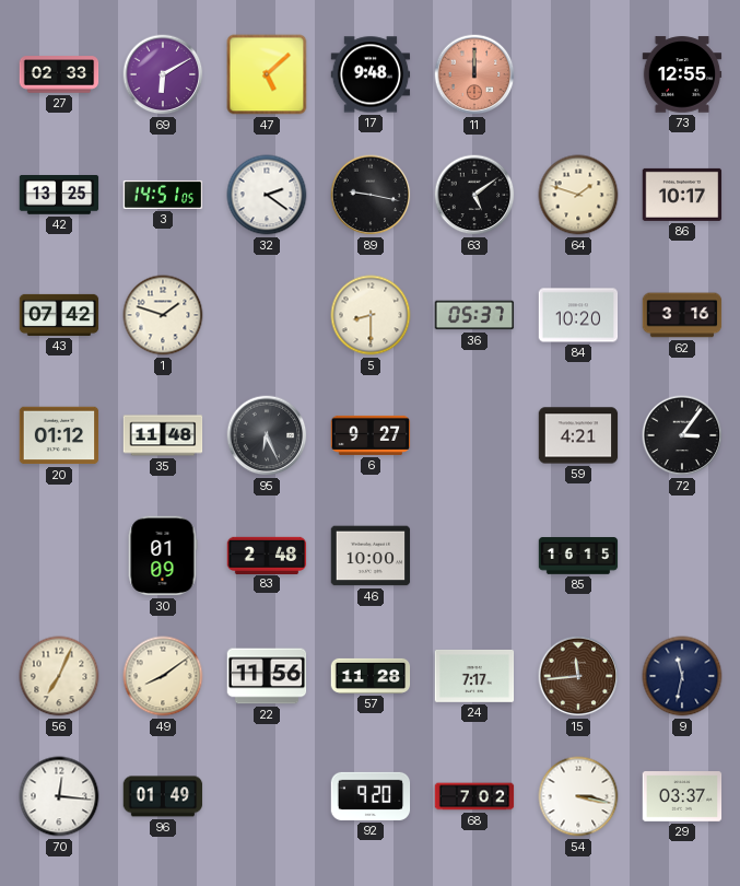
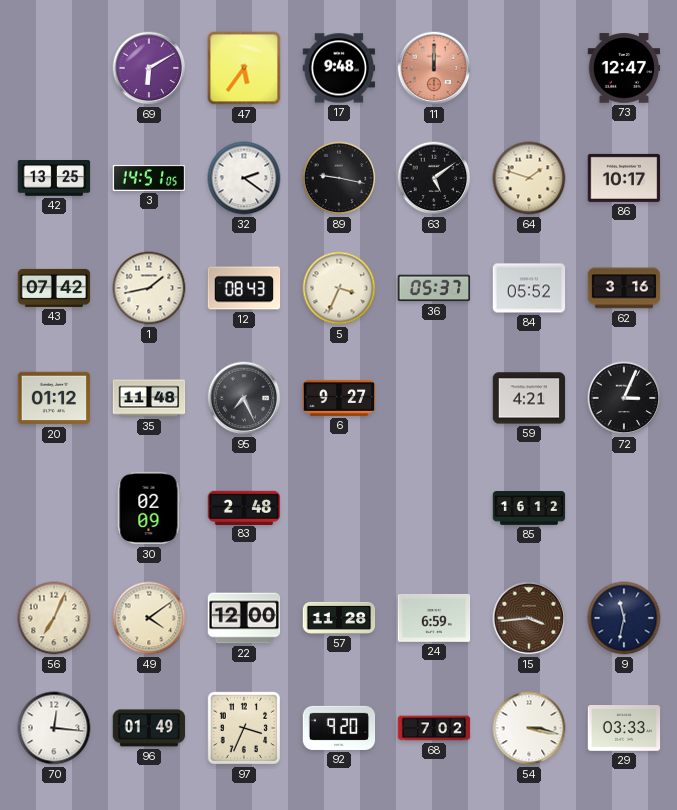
27: 02:33 -> none
47: 5:08 -> 5:36
73: 12:55 -> 12:47
1: 1:48 -> 1:43
12: none -> 08:43
5: 8:30 -> 3:34
84: 10:20 -> 05:52
95: 6:26 -> 7:26
72: 3:06 -> 3:04
30: 01:09 -> 02:09
46: 10:00 -> none
85: 16:15 -> 16:12
49: 8:09 -> 4:09
22: 11:56 -> 12:00
24: 7:17 -> 6:59
15: 11:44 -> 3:44
97: none -> 3:34
29: 03:37 -> 03:33
